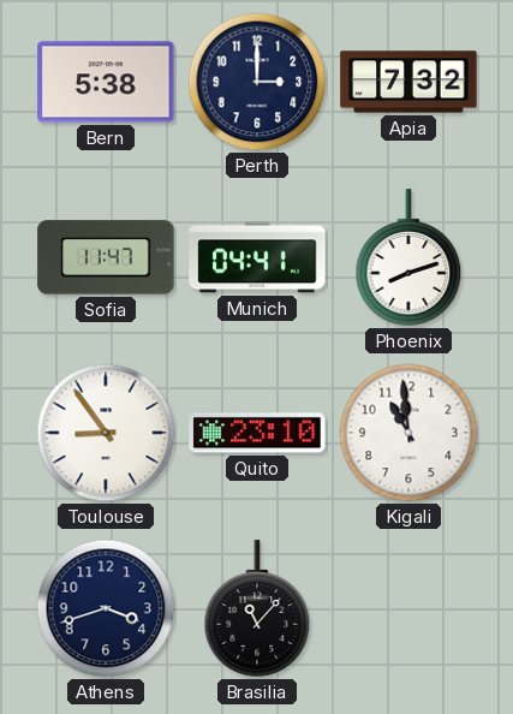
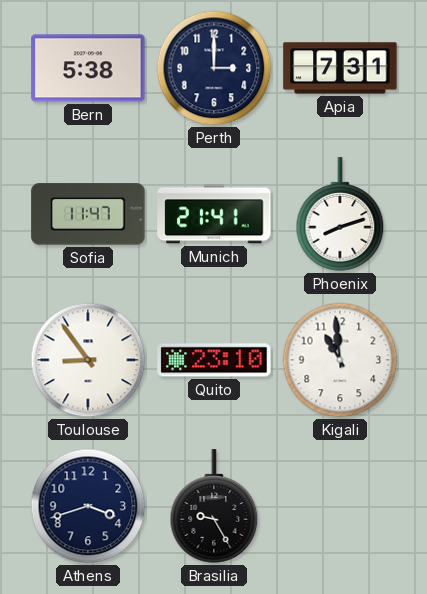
Apia: 7:32 -> 7:31
Munich: 04:41 -> 21:41
Brasilia: 11:07 -> 9:25
